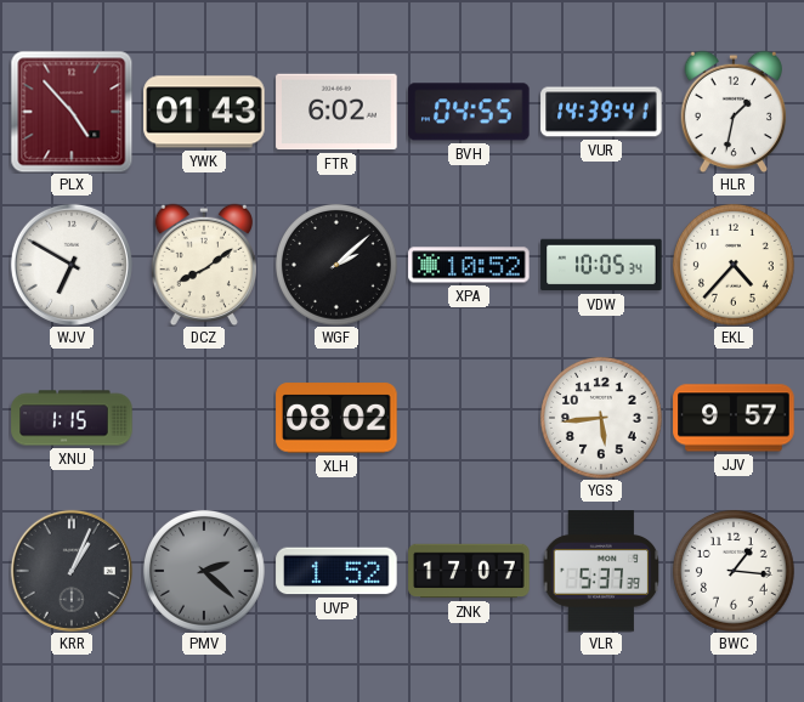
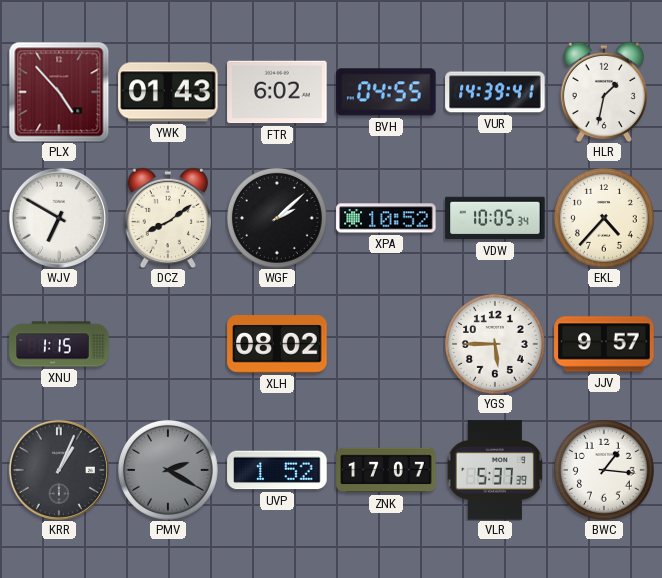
YGS: 5:44 -> 5:45
PMV: 2:22 -> 2:20
